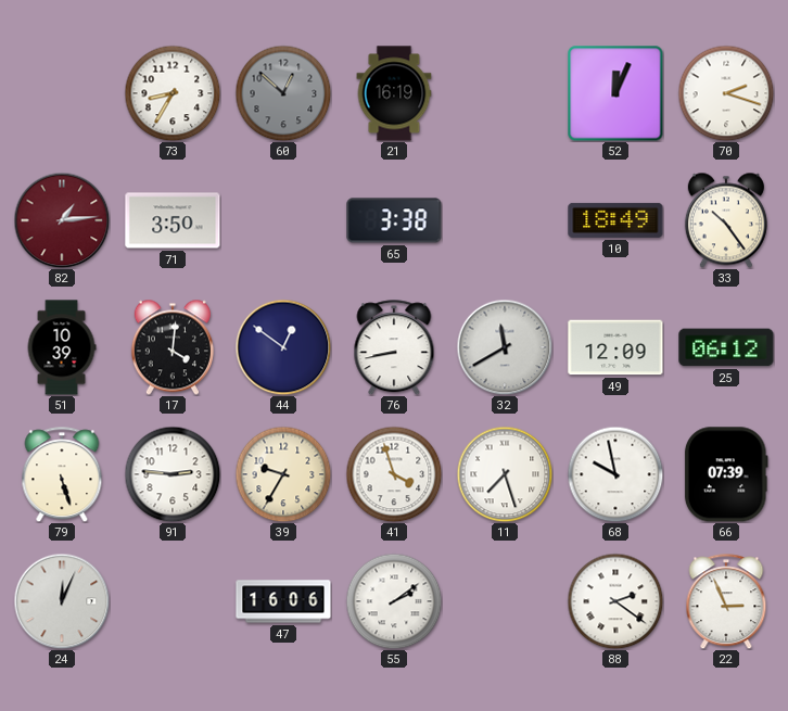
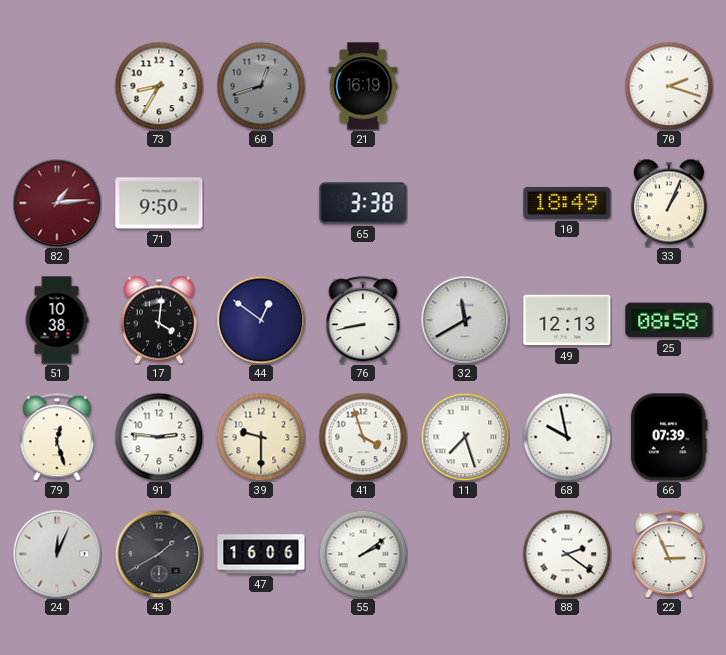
60: 12:52 -> 12:42
52: 12:04 -> none
71: 3:50 -> 9:50
33: 10:24 -> 1:04
51: 10:39 -> 10:38
49: 12:09 -> 12:13
25: 06:12 -> 08:58
79: 5:27 -> 12:27
39: 9:35 -> 9:30
43: none -> 1:40
